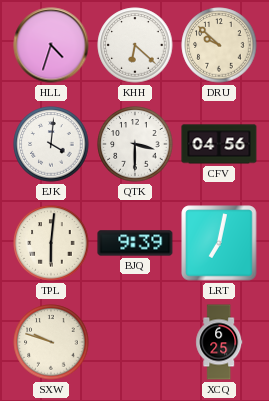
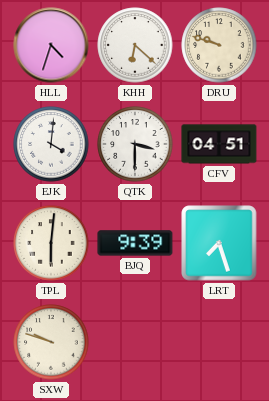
DRU: 9:52 -> 9:48
CFV: 04:56 -> 04:51
LRT: 7:02 -> 7:27
XCQ: 6:25 -> none
